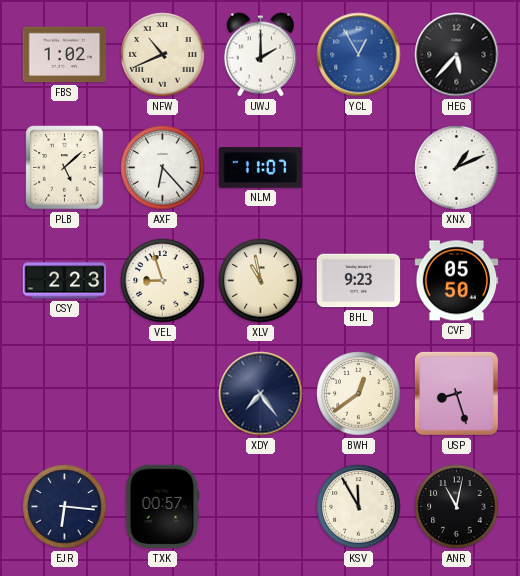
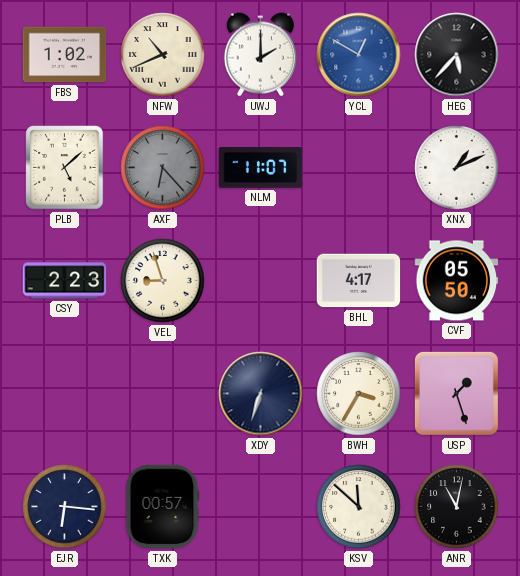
YCL: 12:55 -> 12:50
AXF dial: white -> grey
XLV: 10:58 -> none
BHL: 9:23 -> 4:17
XDY: 7:24 -> 6:33
BWH: 12:39 -> 3:35
USP: 8:27 -> 1:27
KSV: 11:55 -> 11:52
